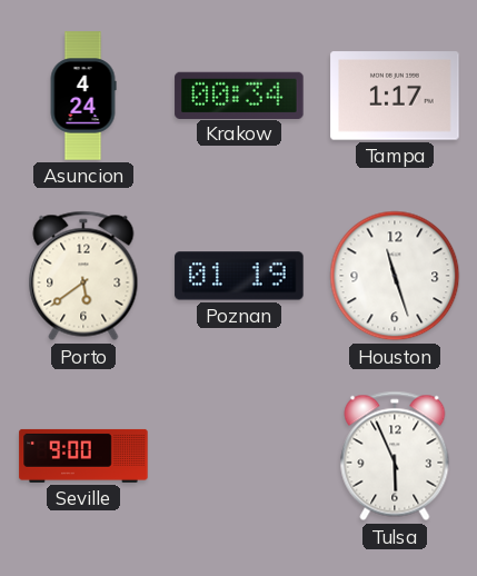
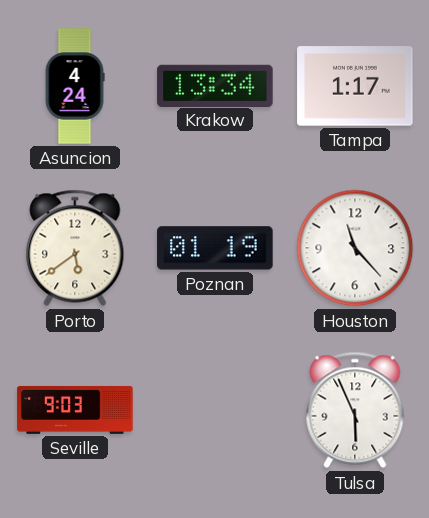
Krakow: 00:34 -> 13:34
Houston: 11:27 -> 11:23
Seville: 9:00 -> 9:03
